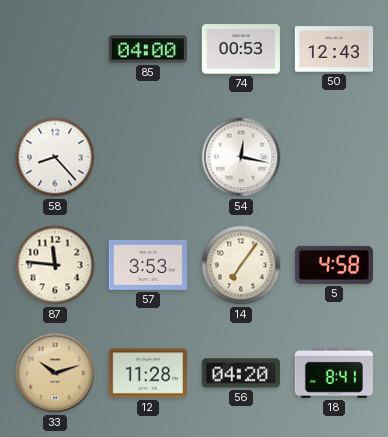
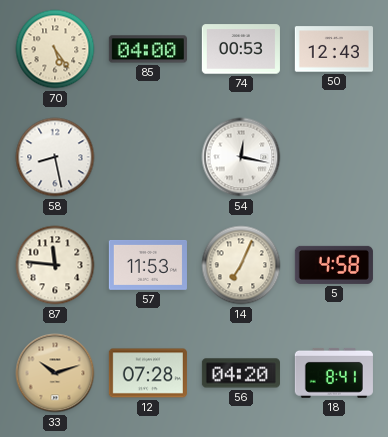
70: none -> 5:24
58: 8:23 -> 8:28
57: 3:53 -> 11:53
14: 7:06 -> 7:04
12: 11:28 -> 07:28
